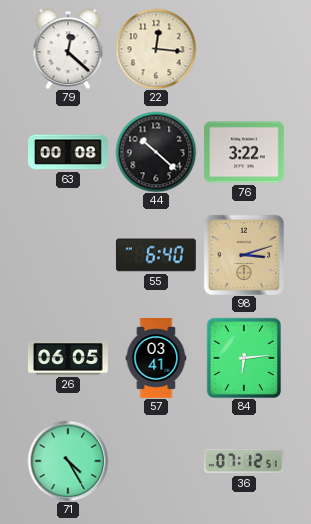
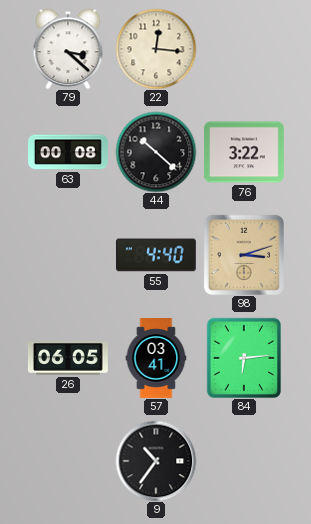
79: 12:22 -> 3:22
55: 6:40 -> 4:40
71: 4:25 -> none
9: none -> 10:36
36: 07:12 -> none
